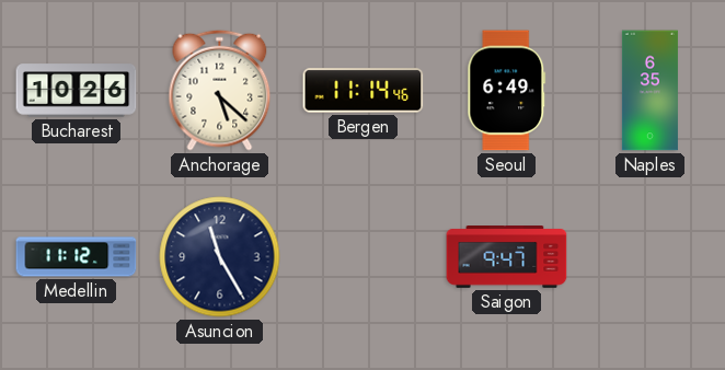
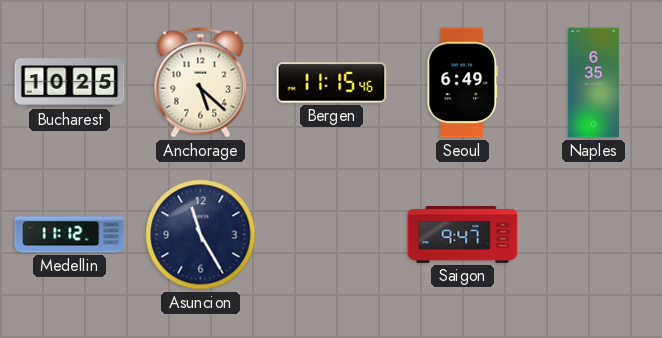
Bucharest: 10:26 -> 10:25
Bergen: 11:14 -> 11:15
